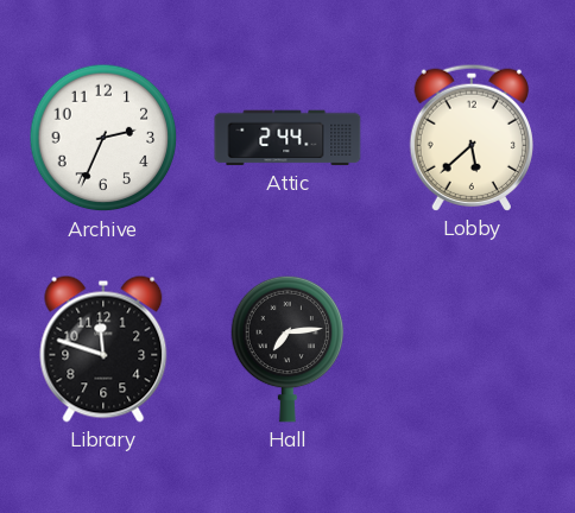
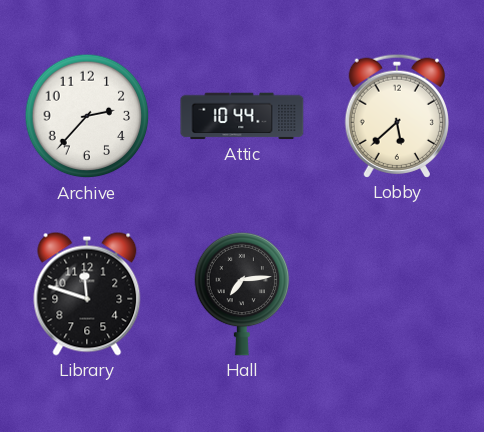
Archive: 2:34 -> 2:37
Attic: 2:44 -> 10:44
